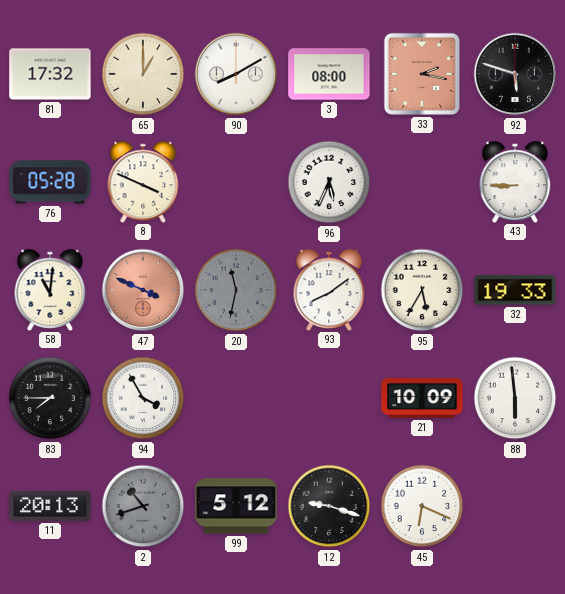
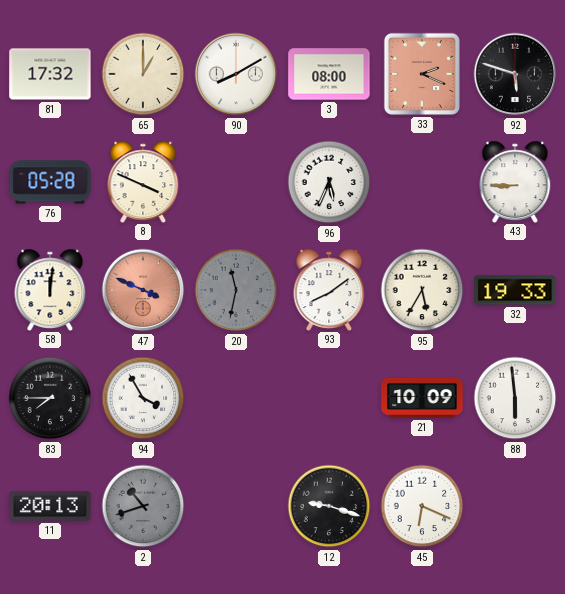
33: 2:17 -> 2:19
58: 11:01 -> 12:01
99: 5:12 -> none
